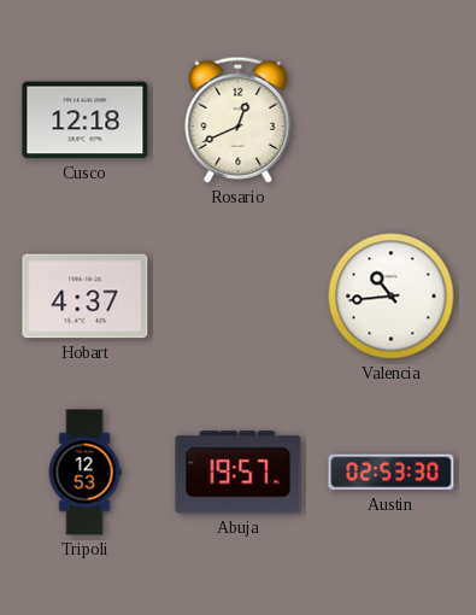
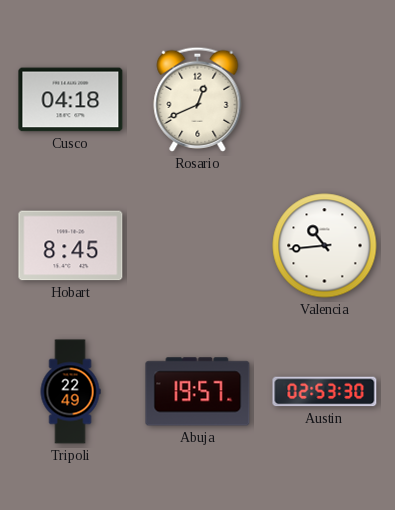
Cusco: 12:18 -> 04:18
Hobart: 4:37 -> 8:45
Tripoli: 12:53 -> 22:49
